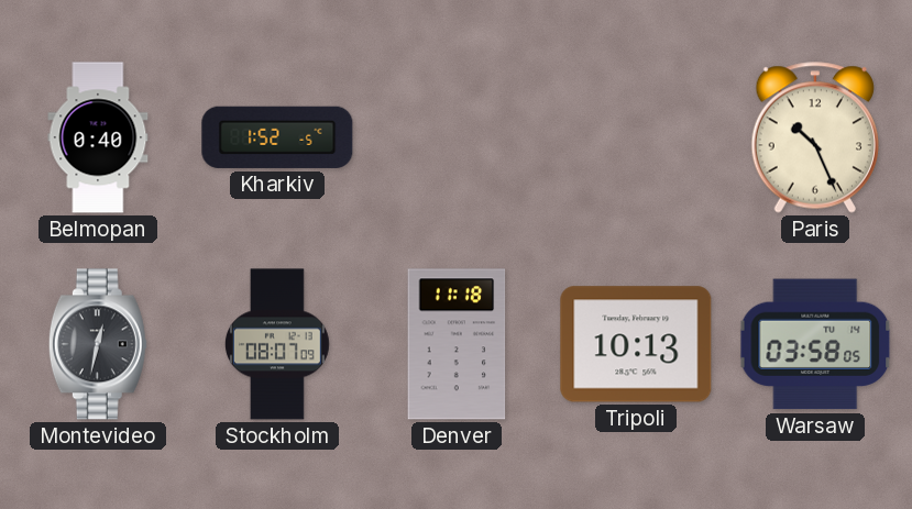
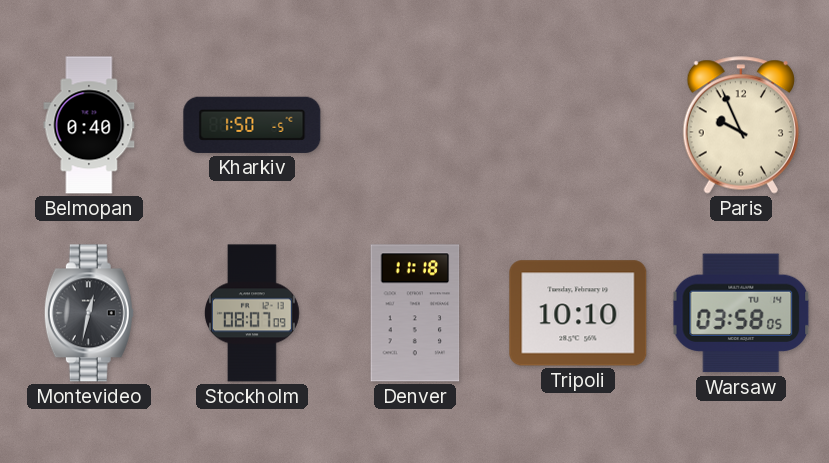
Kharkiv: 1:52 -> 1:50
Paris: 10:26 -> 9:56
Tripoli: 10:13 -> 10:10
